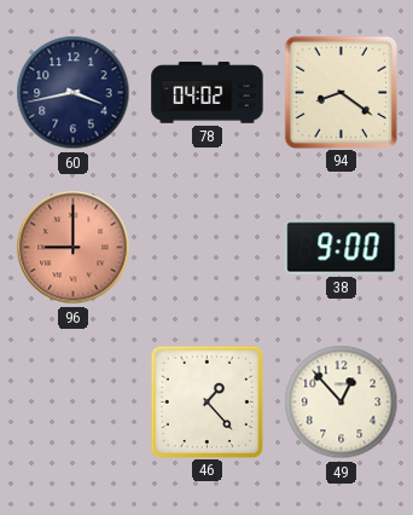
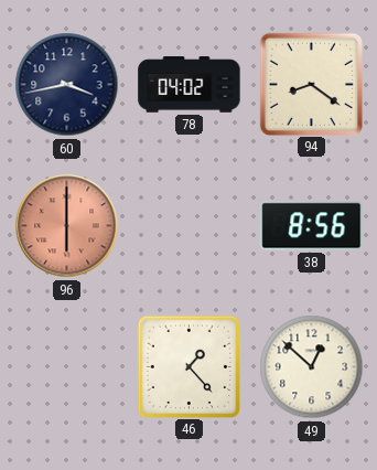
96: 9:00 -> 6:00
38: 9:00 -> 8:56
49: 12:53 -> 12:52
